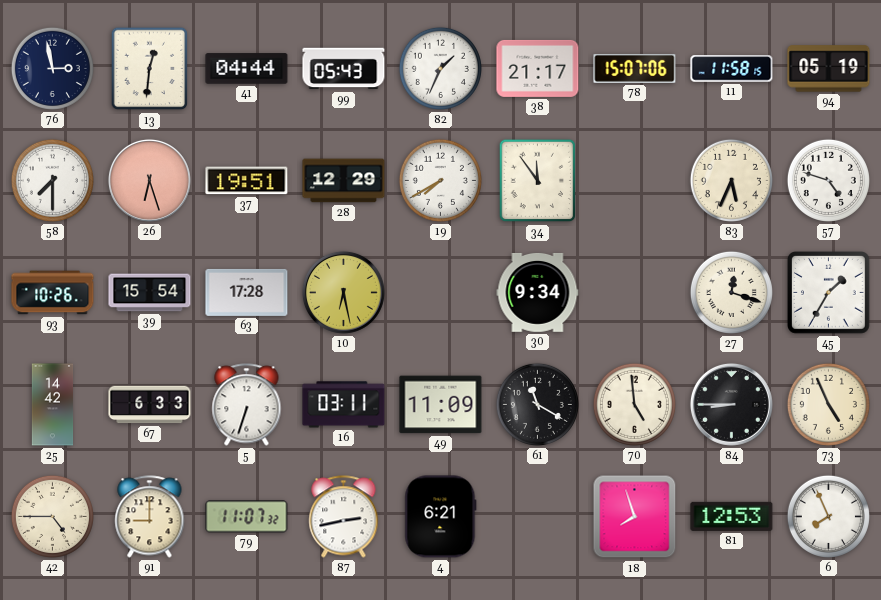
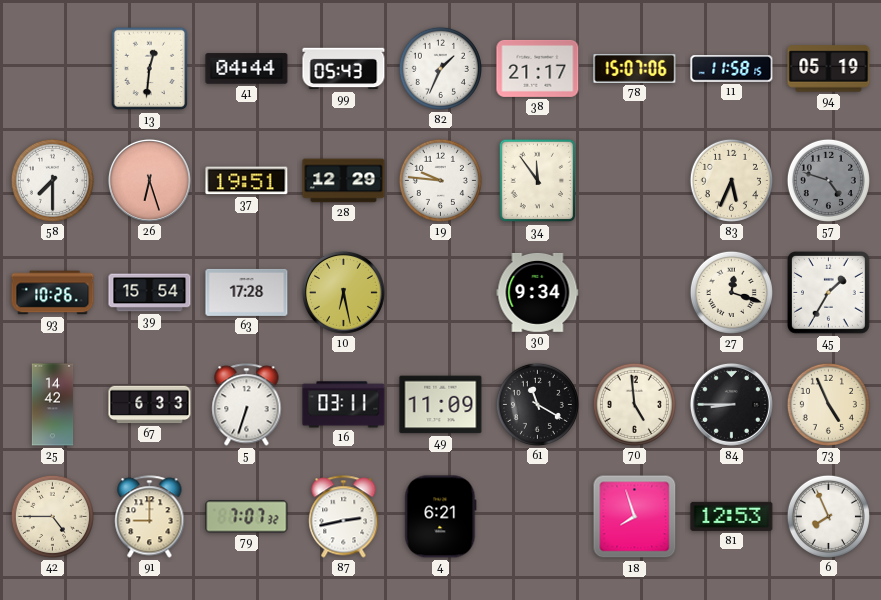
76: 2:58 -> none
19: 7:40 -> 9:46
57 dial: white -> grey
79: 11:07 -> 7:07
